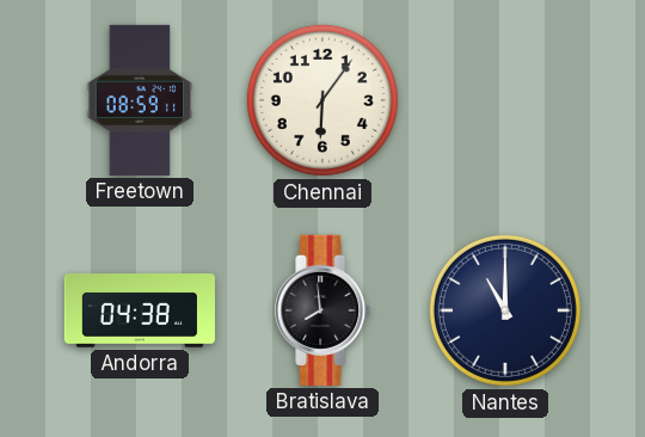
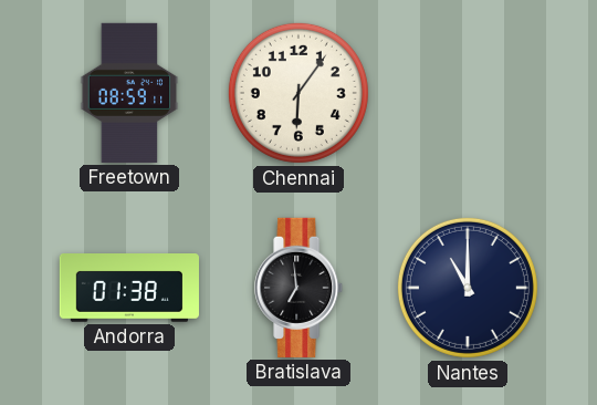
Andorra: 04:38 -> 01:38
Bratislava: 7:59 -> 6:59
